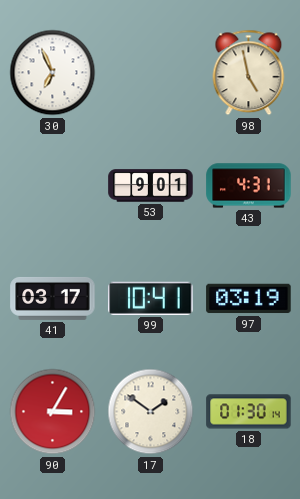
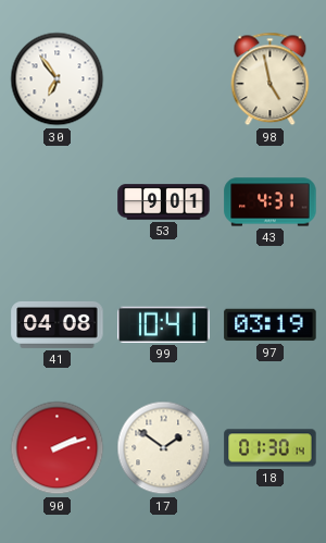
30: 6:56 -> 6:54
41: 03:17 -> 04:08
90: 3:05 -> 2:12
